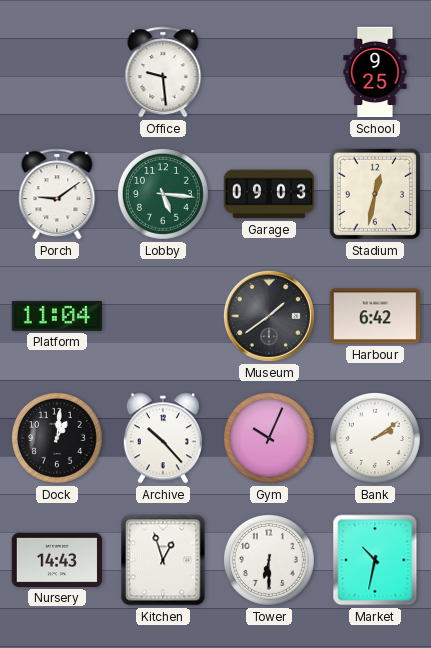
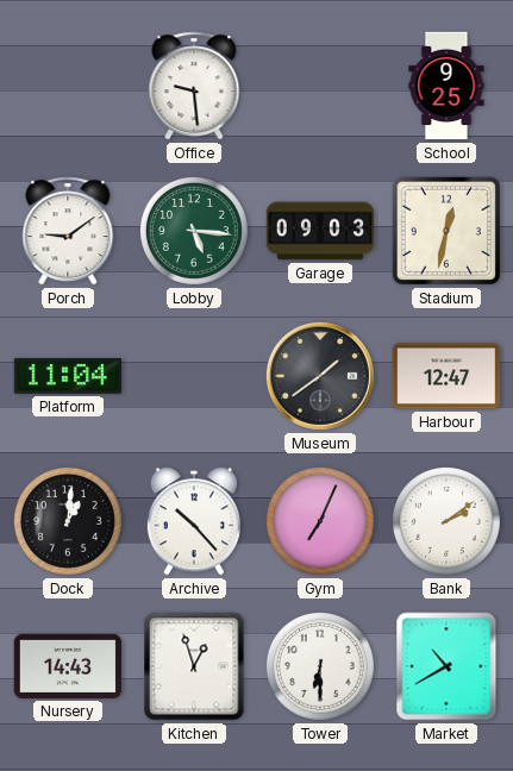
Harbour: 6:42 -> 12:47
Gym: 10:04 -> 7:04
Market: 10:32 -> 10:40
